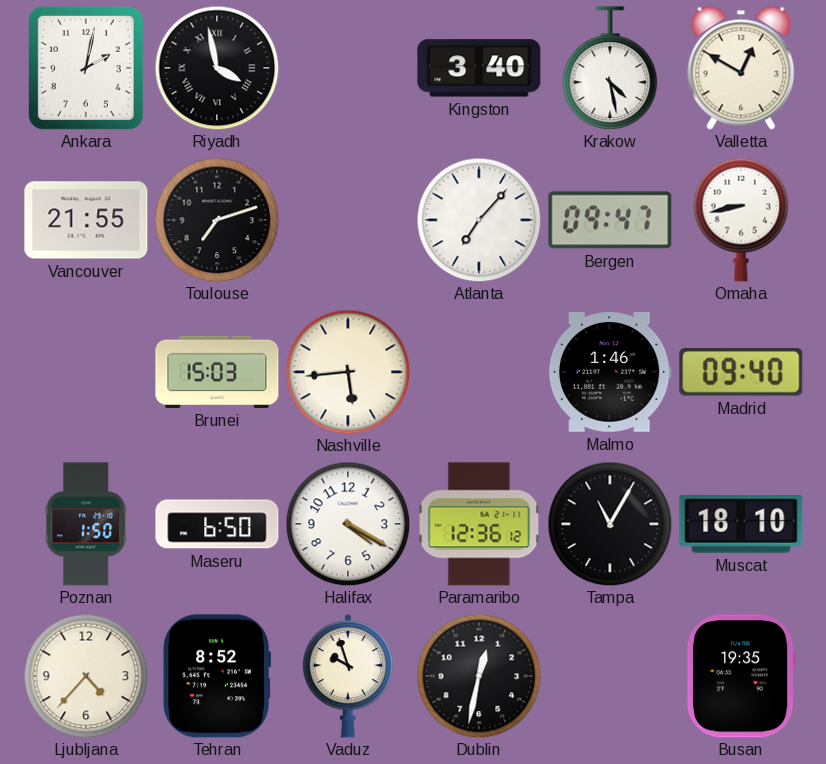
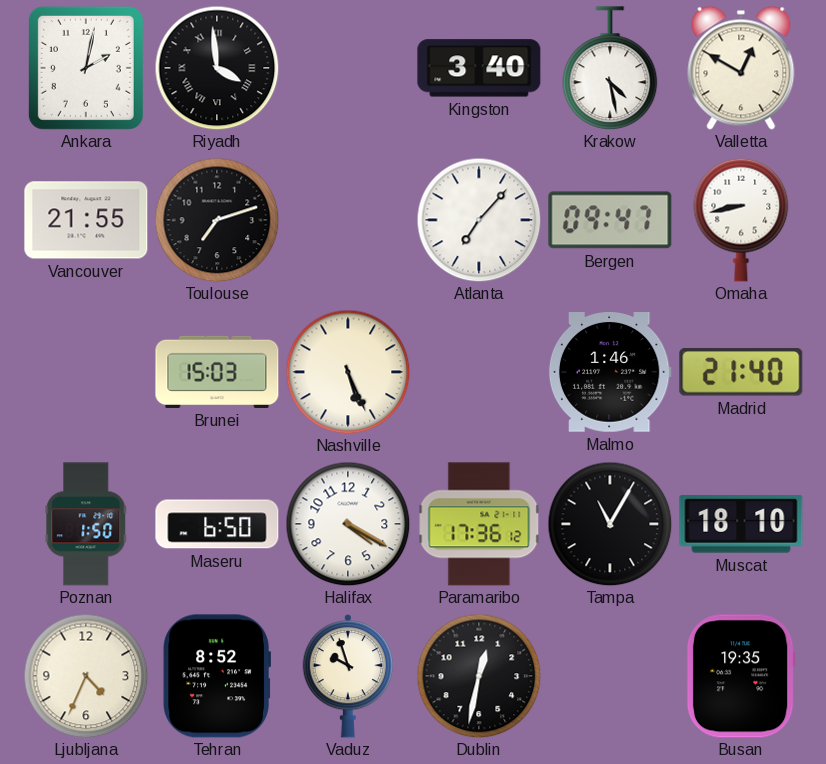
Riyadh: 3:58 -> 3:59
Nashville: 5:44 -> 5:26
Madrid: 09:40 -> 21:40
Paramaribo: 12:36 -> 17:36
Ljubljana: 4:37 -> 4:34
